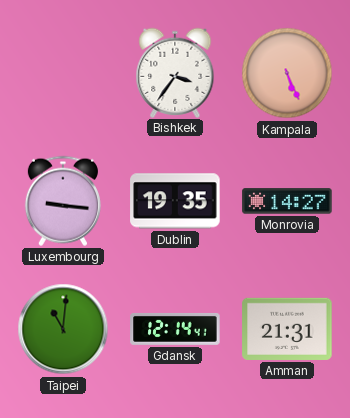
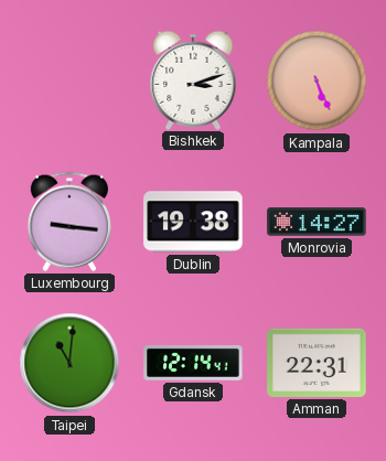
Bishkek: 3:36 -> 3:12
Dublin: 19:35 -> 19:38
Amman: 21:31 -> 22:31
